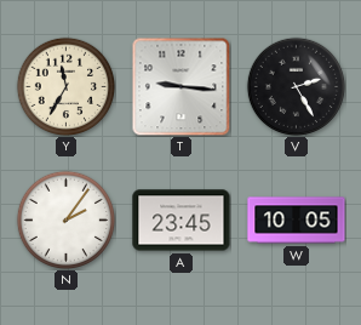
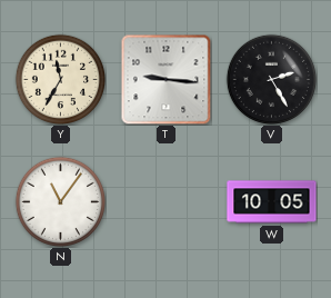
N: 2:06 -> 11:06
A: 23:45 -> none
